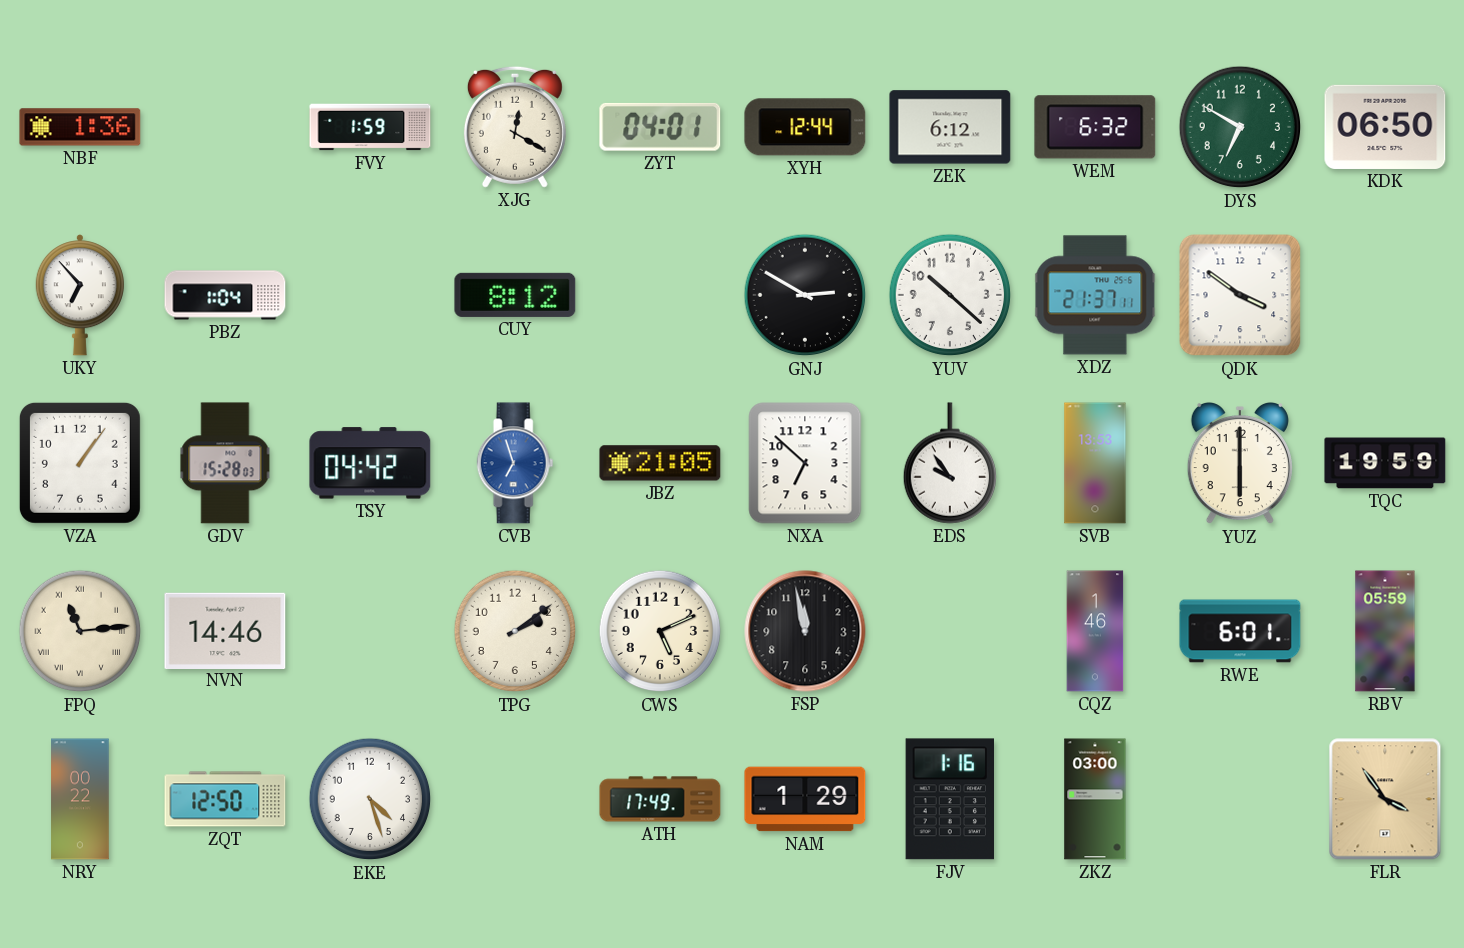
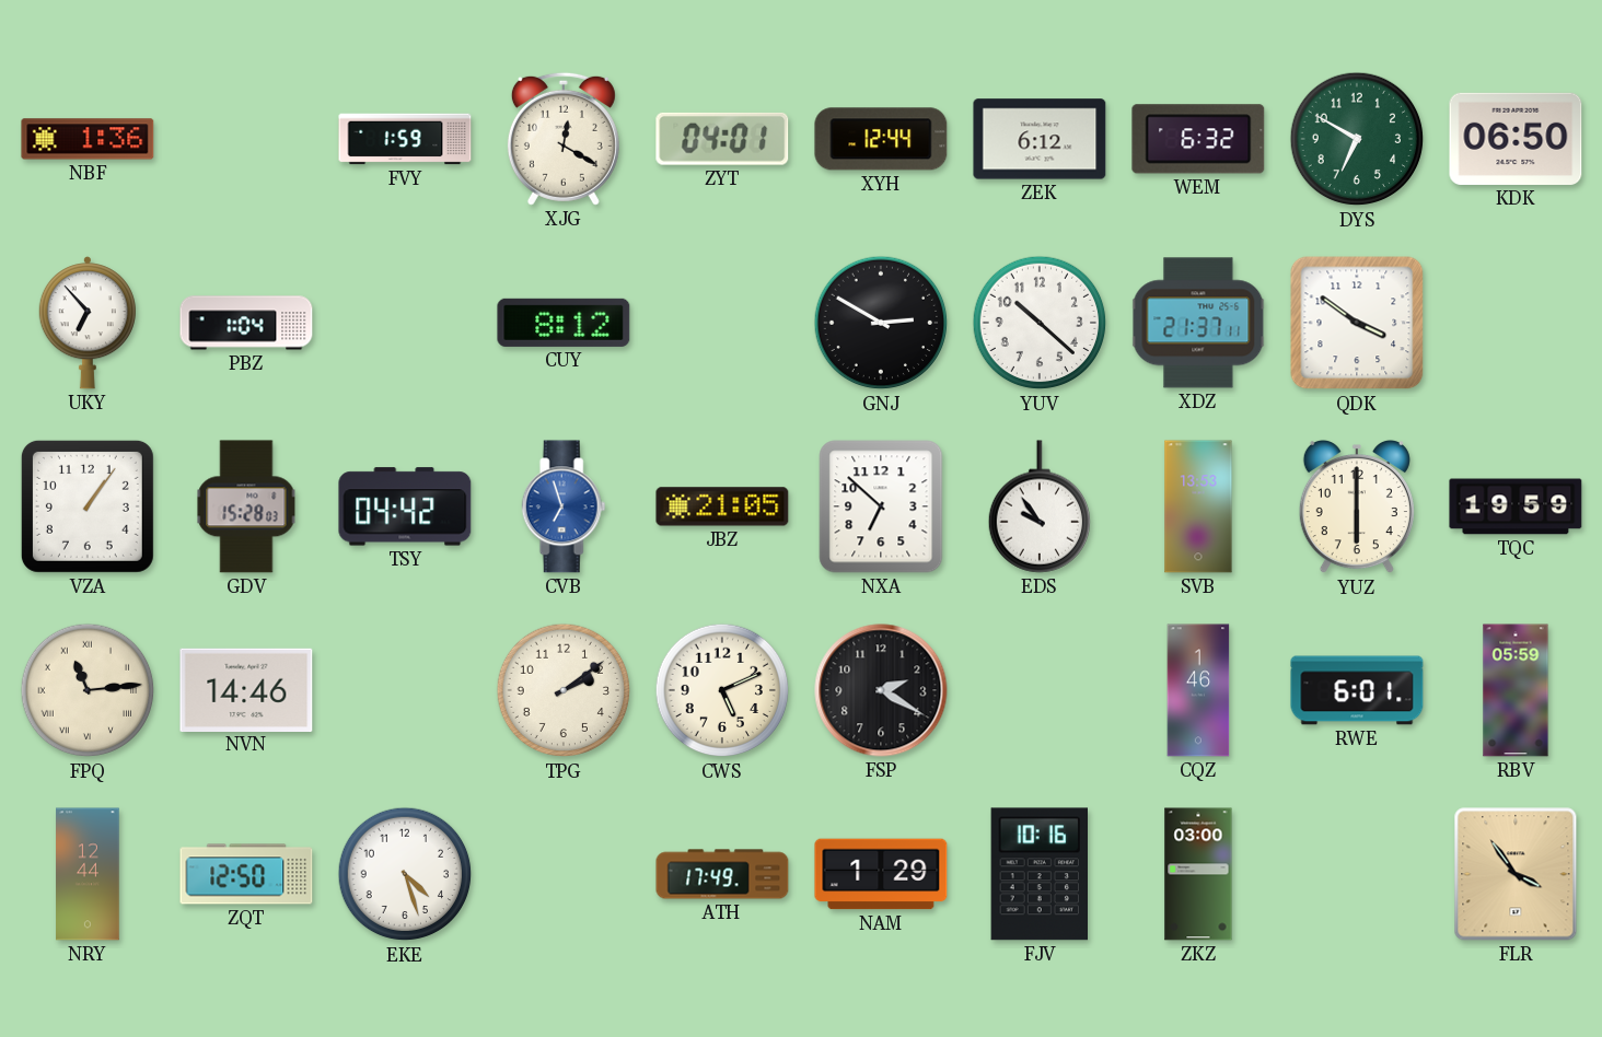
FSP: 11:58 -> 2:20
NRY: 00:22 -> 12:44
FJV: 1:16 -> 10:16
